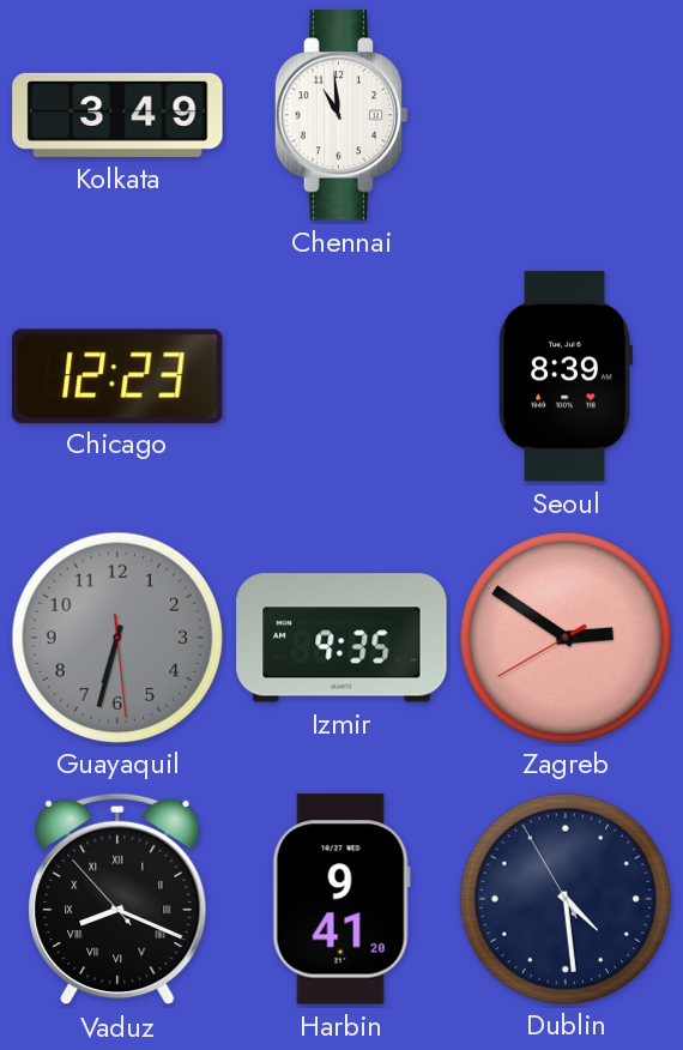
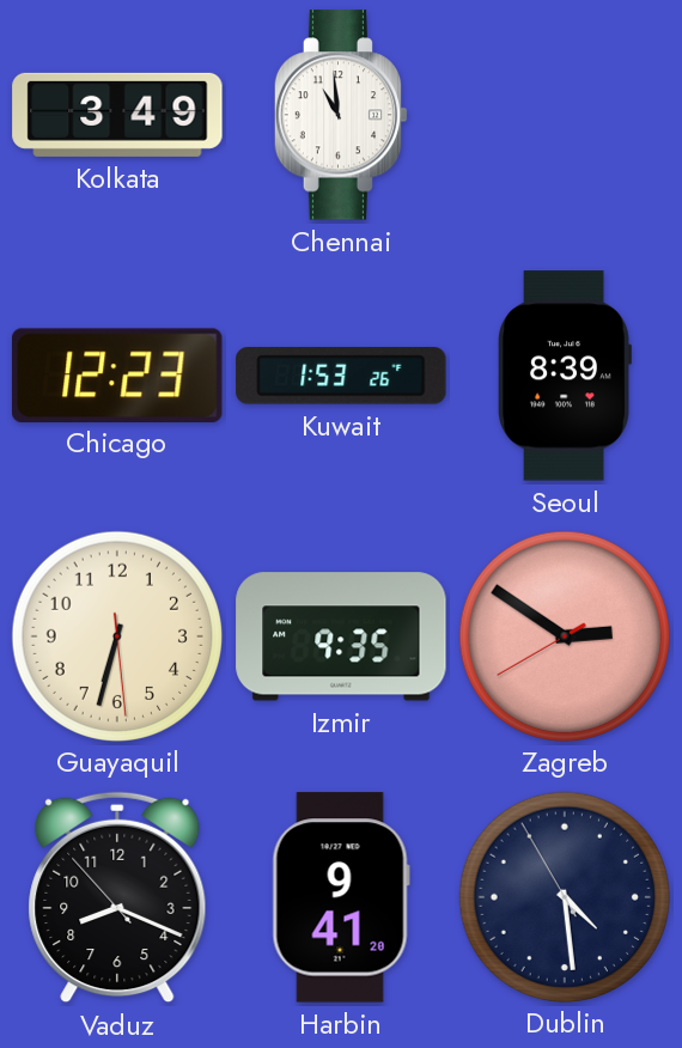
Kuwait: none -> 1:53
Guayaquil dial: grey -> cream
Vaduz numerals: Roman -> Arabic
